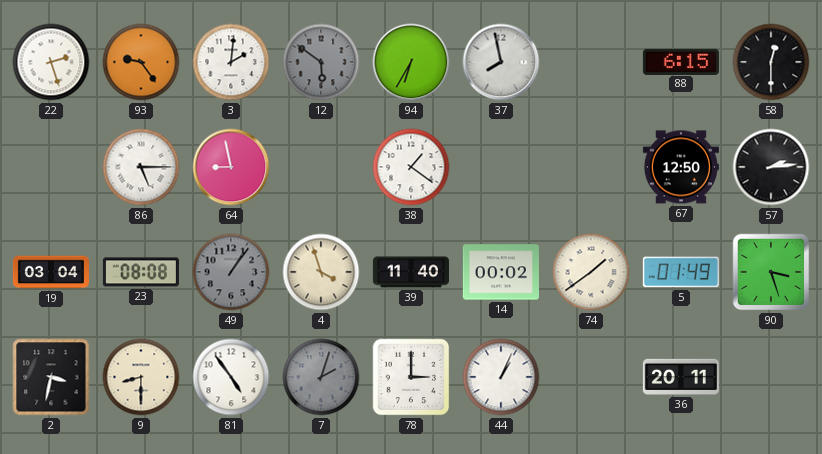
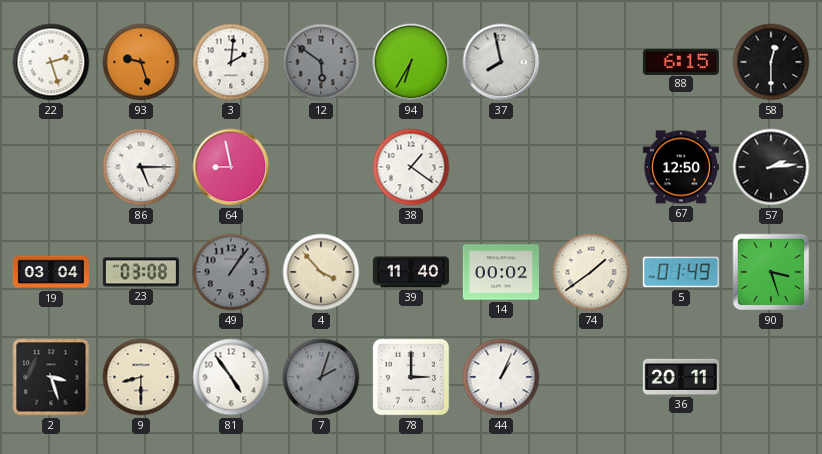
93: 9:24 -> 9:27
23: 08:08 -> 03:08
4: 3:57 -> 3:53
2: 3:32 -> 3:27
